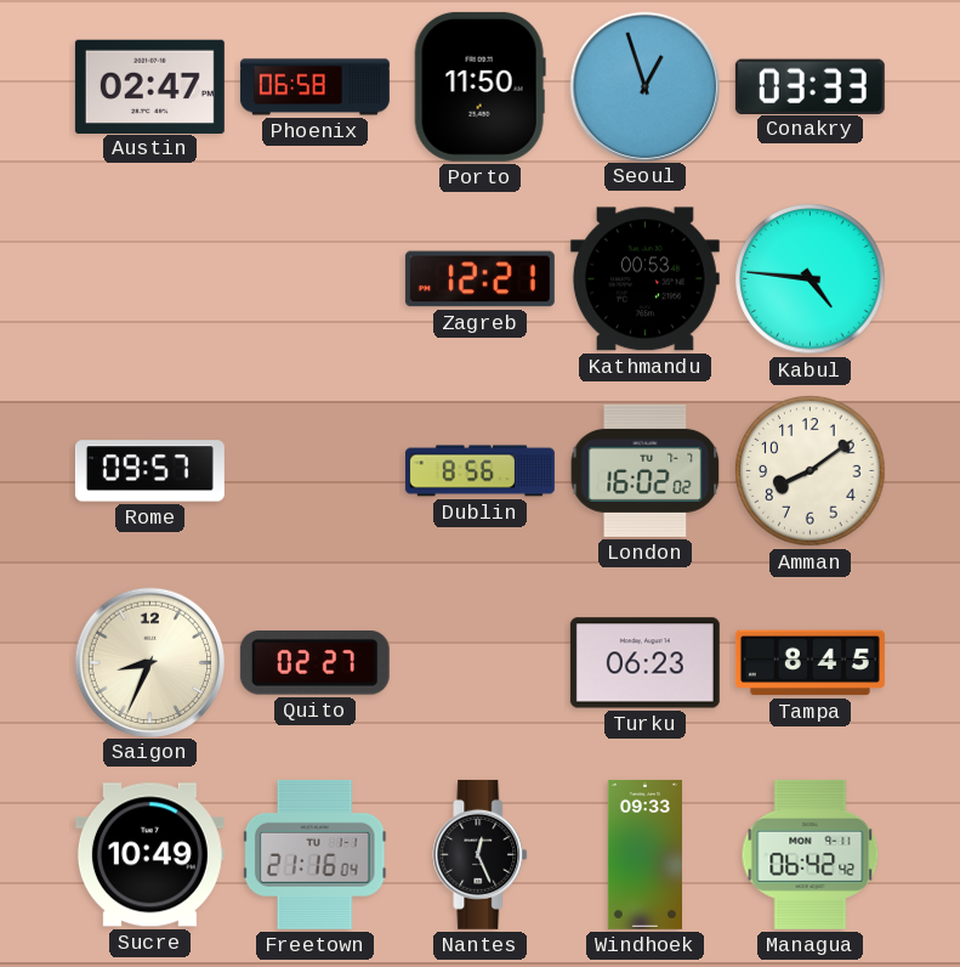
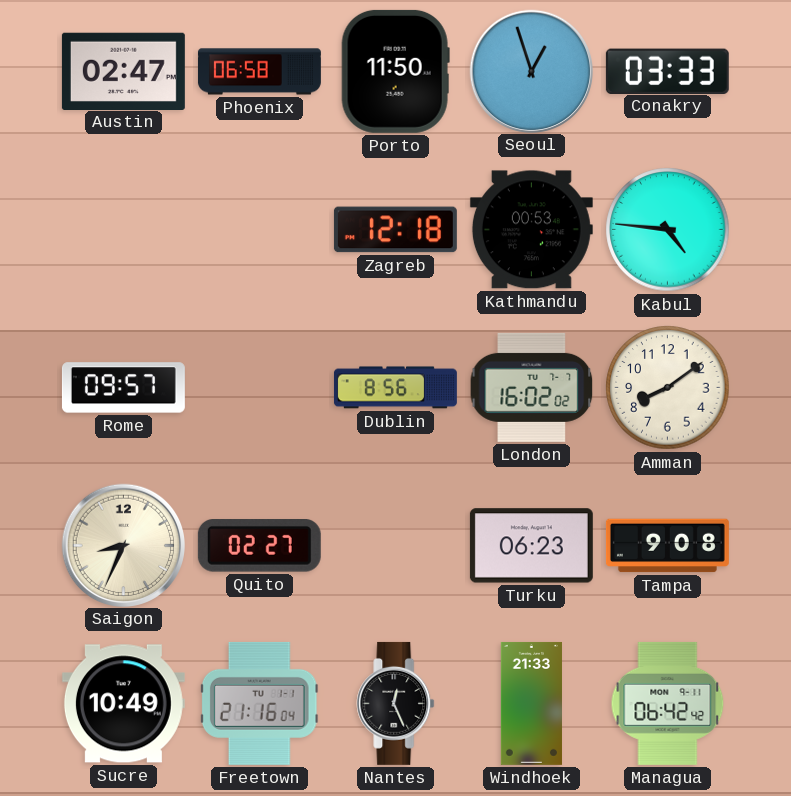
Zagreb: 12:21 -> 12:18
Tampa: 8:45 -> 9:08
Windhoek: 09:33 -> 21:33
